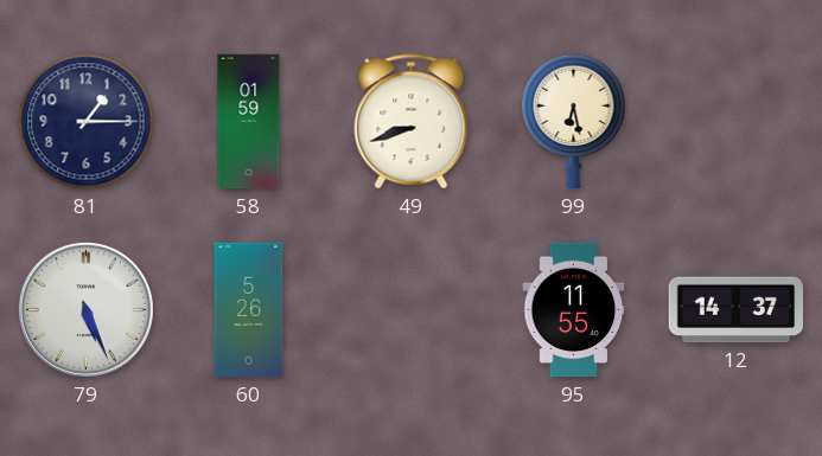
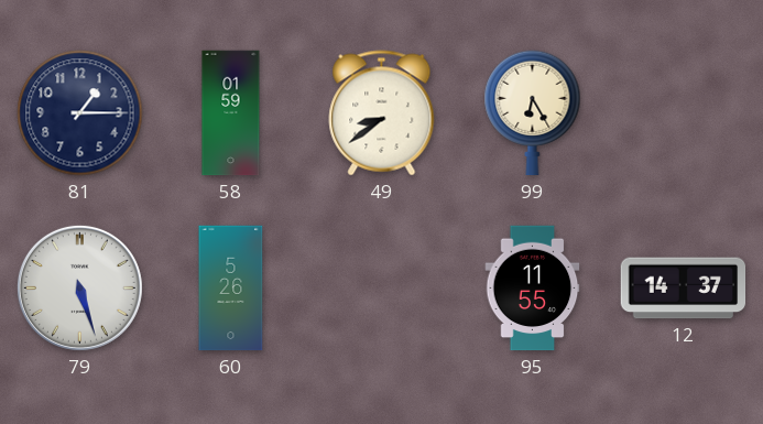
49: 8:42 -> 8:39
99: 6:28 -> 6:25
79: 5:26 -> 5:27
